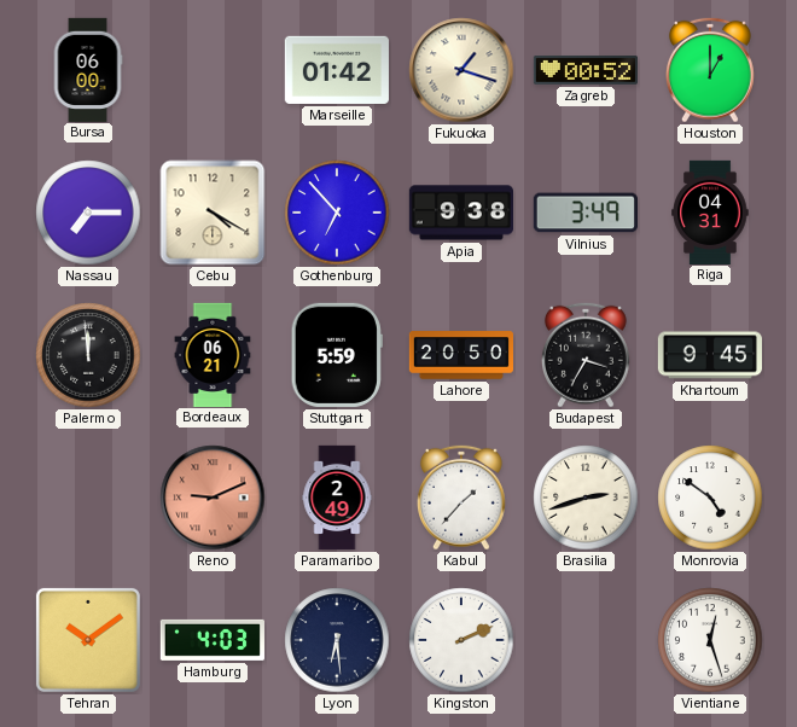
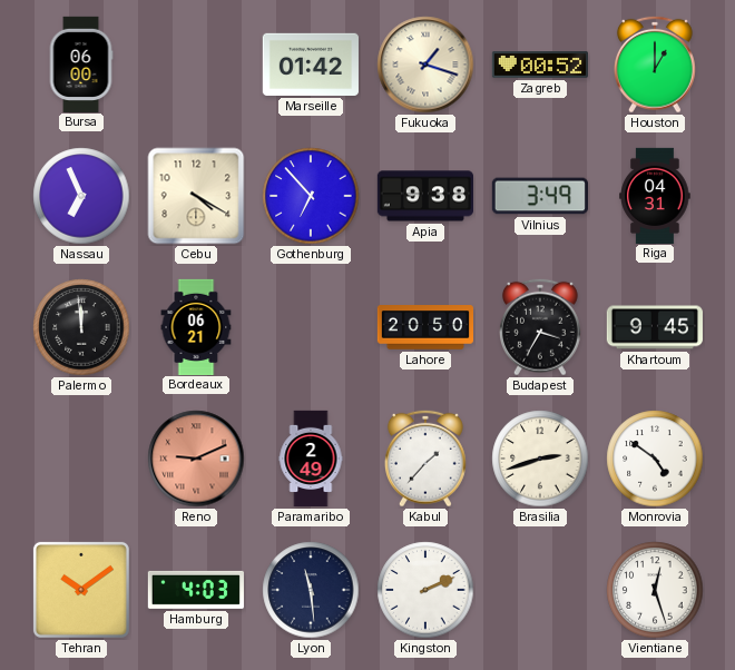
Nassau: 7:15 -> 6:56
Stuttgart: 5:59 -> none
Lyon: 6:29 -> 11:29
